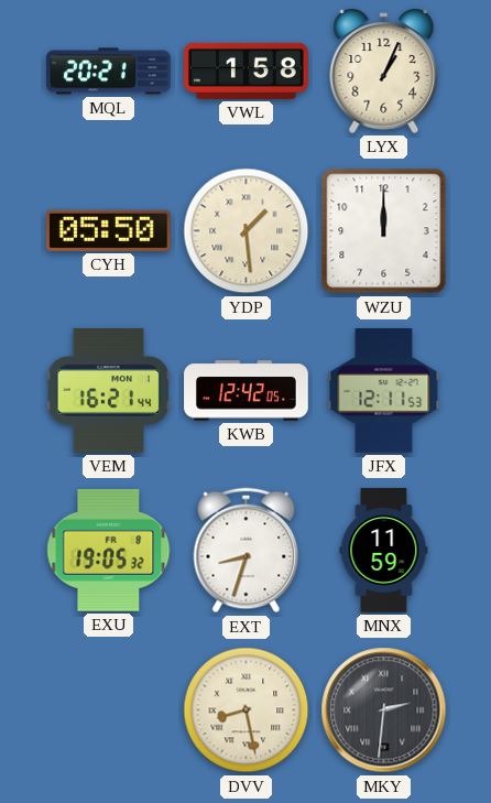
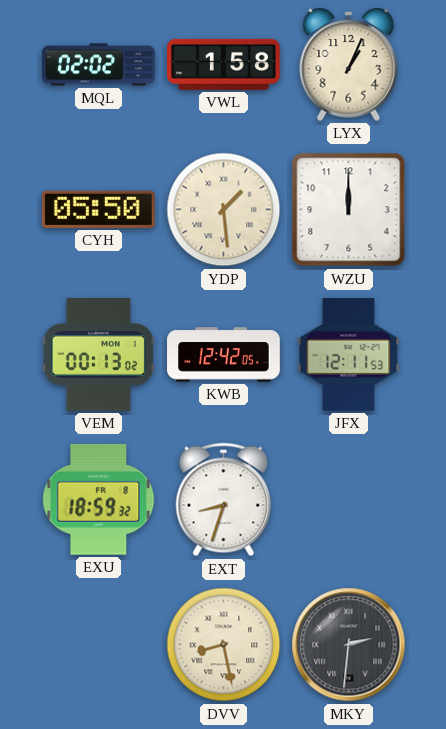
MQL: 20:21 -> 02:02
VEM: 16:21 -> 00:13
EXU: 19:05 -> 18:59
MNX: 11:59 -> none
